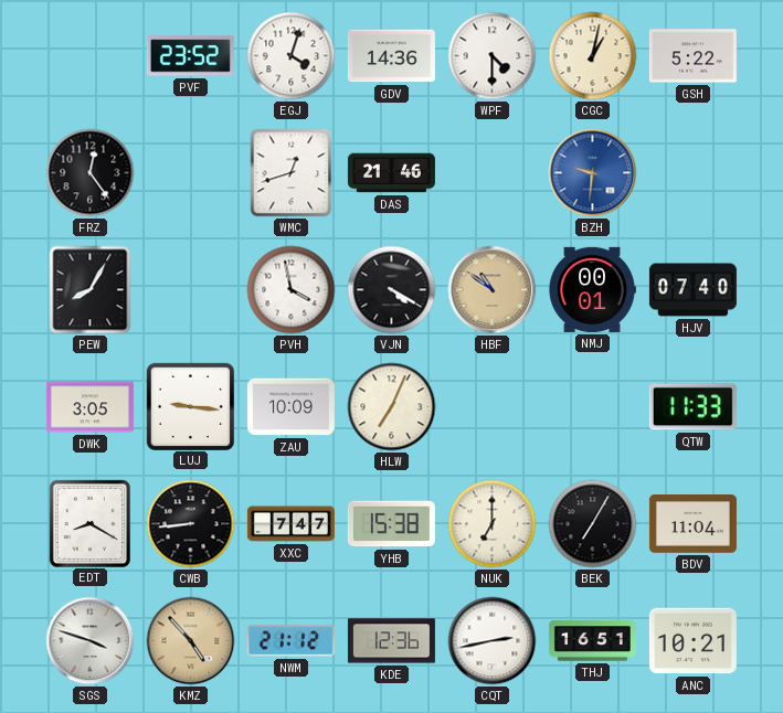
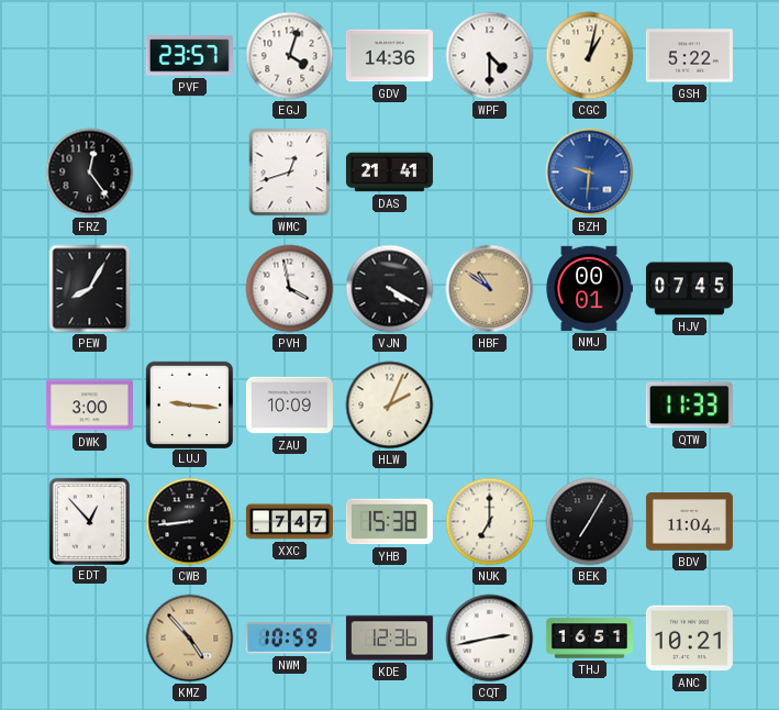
PVF: 23:52 -> 23:57
DAS: 21:46 -> 21:41
HJV: 07:40 -> 07:45
DWK: 3:05 -> 3:00
HLW: 7:04 -> 2:04
EDT: 8:20 -> 12:53
SGS: 3:48 -> none
NWM: 21:12 -> 10:59
